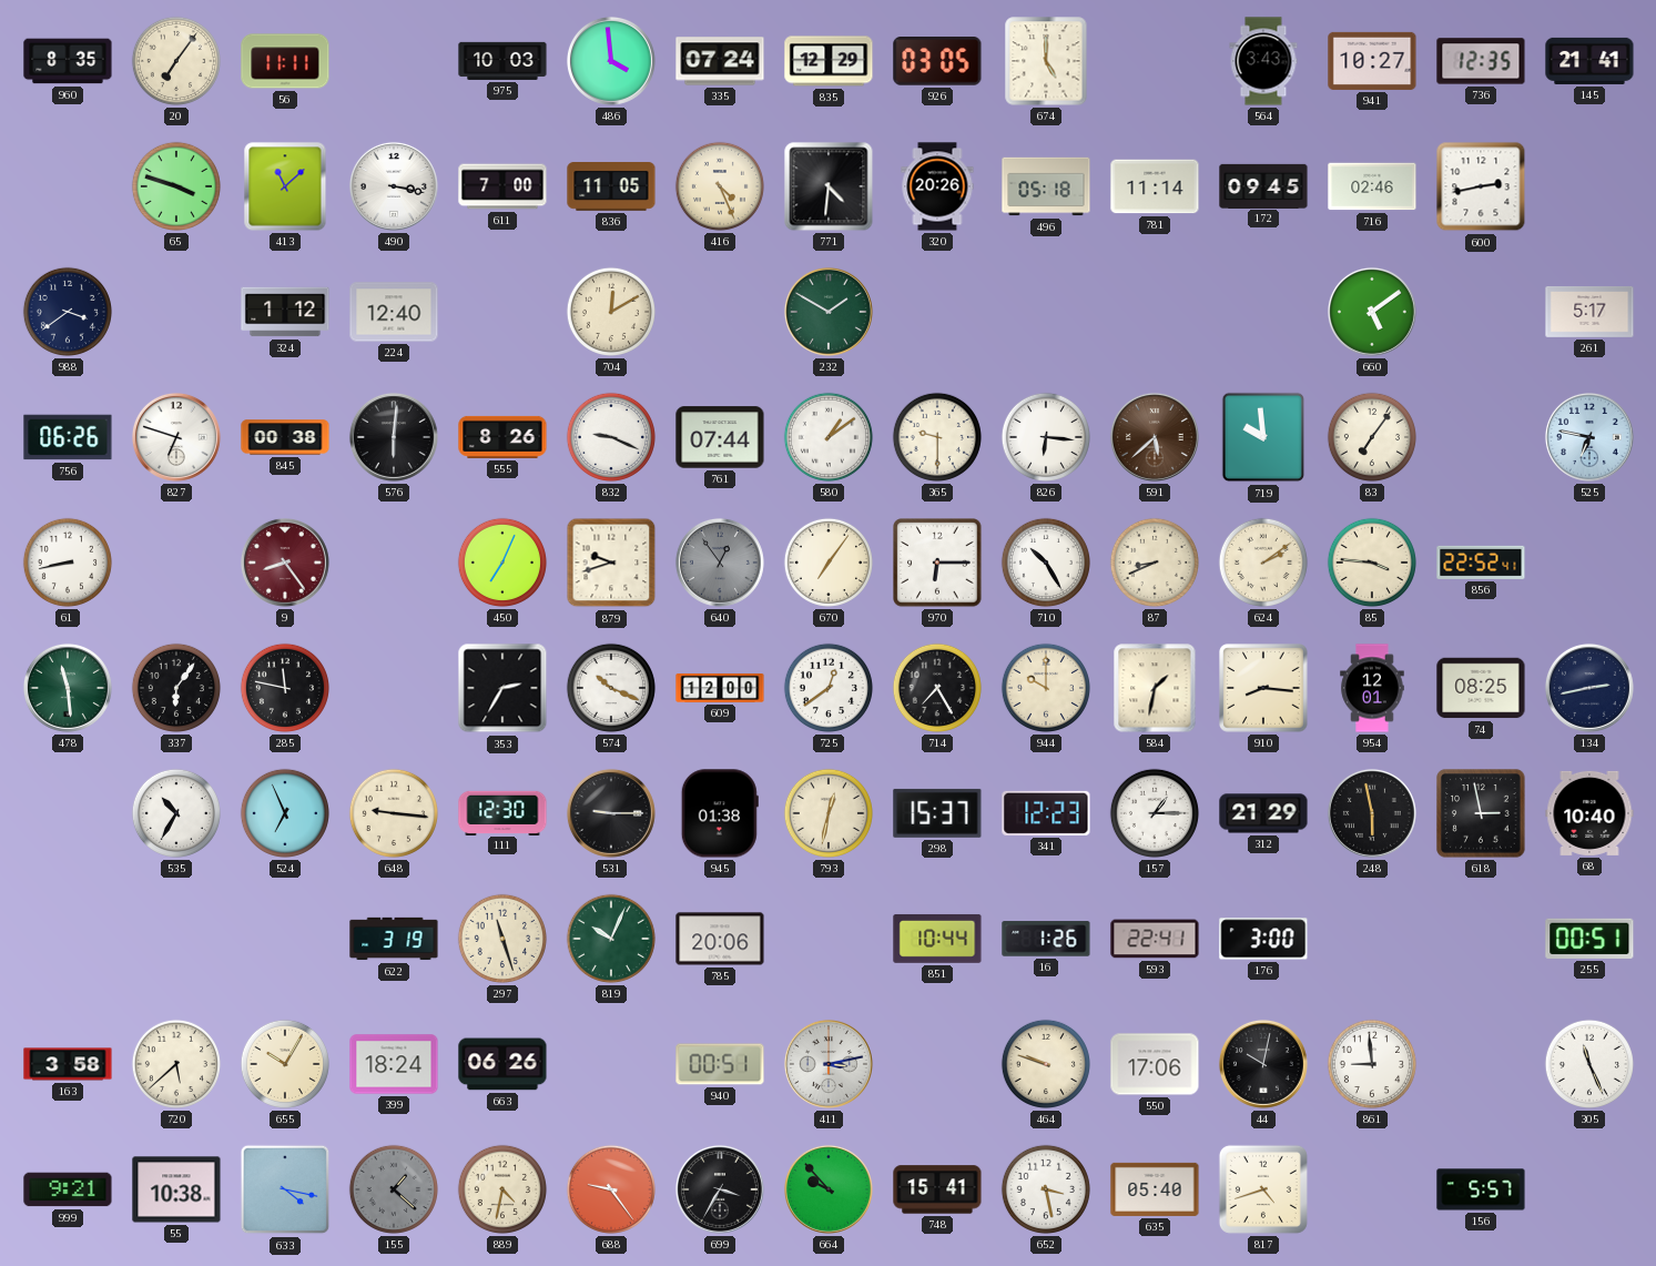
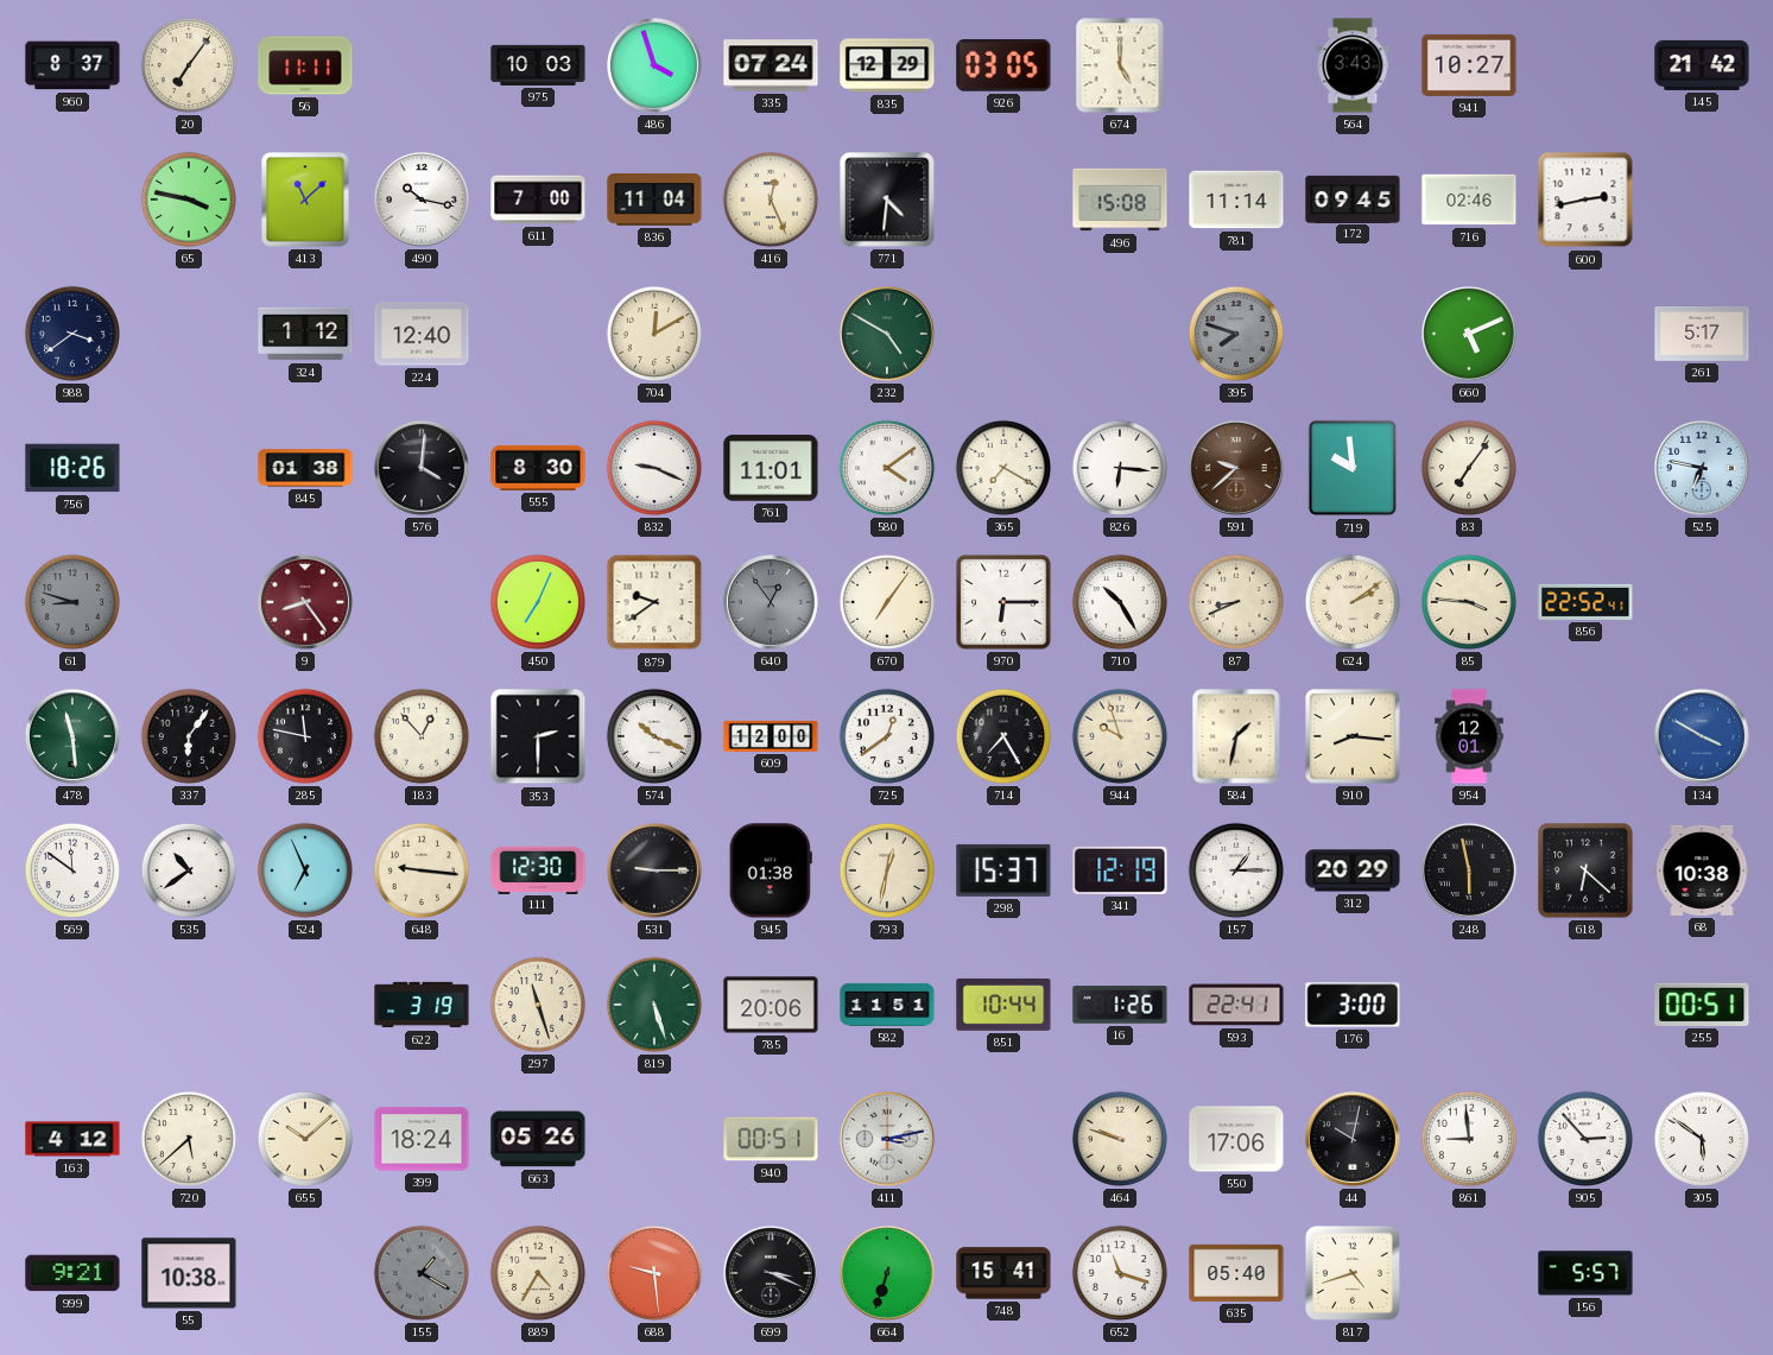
960: 8:35 -> 8:37
486: 3:59 -> 3:57
736: 12:35 -> none
145: 21:41 -> 21:42
65: 3:48 -> 3:47
490: 3:17 -> 10:17
836: 11:05 -> 11:04
416: 4:26 -> 12:26
320: 20:26 -> none
496: 05:18 -> 15:08
232: 1:50 -> 4:50
395: none -> 7:48
660: 5:09 -> 5:11
756: 06:26 -> 18:26
827: 6:48 -> none
845: 00:38 -> 01:38
576: 6:01 -> 4:01
555: 8:26 -> 8:30
761: 07:44 -> 11:01
580: 1:09 -> 4:09
365: 9:30 -> 7:20
591: 5:38 -> 9:38
61: 8:43 -> 8:48
61 dial: white -> grey
879: 9:42 -> 9:39
183: none -> 12:53
353: 2:35 -> 2:30
944: 10:00 -> 9:57
74: 08:25 -> none
134: 2:43 -> 3:50
134 dial: navy -> blue
569: none -> 11:51
535: 10:35 -> 10:39
341: 12:23 -> 12:19
312: 21:29 -> 20:29
618: 2:58 -> 6:22
68: 10:40 -> 10:38
819: 10:04 -> 5:27
582: none -> 11:51
163: 3:58 -> 4:12
655: 10:05 -> 10:08
663: 06:26 -> 05:26
905: none -> 2:53
305: 11:26 -> 5:51
633: 4:17 -> none
155: 1:22 -> 1:20
889: 4:32 -> 4:35
688: 9:24 -> 9:29
699: 3:35 -> 3:19
664: 9:53 -> 6:33
652: 3:28 -> 11:18
